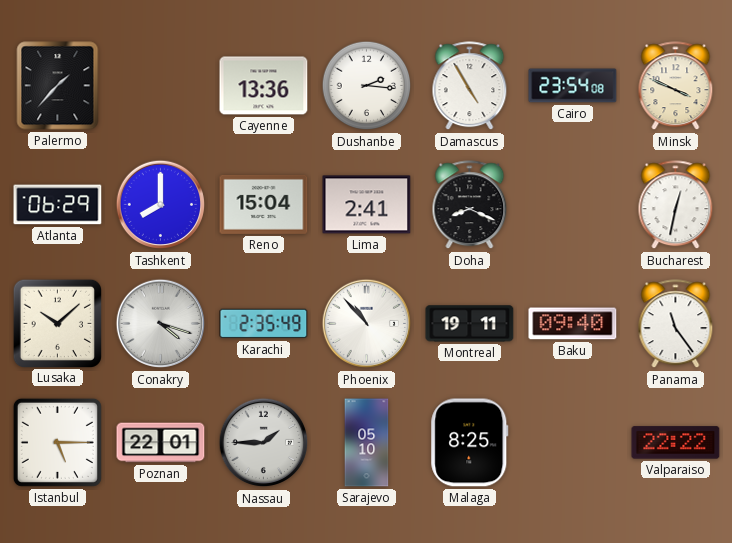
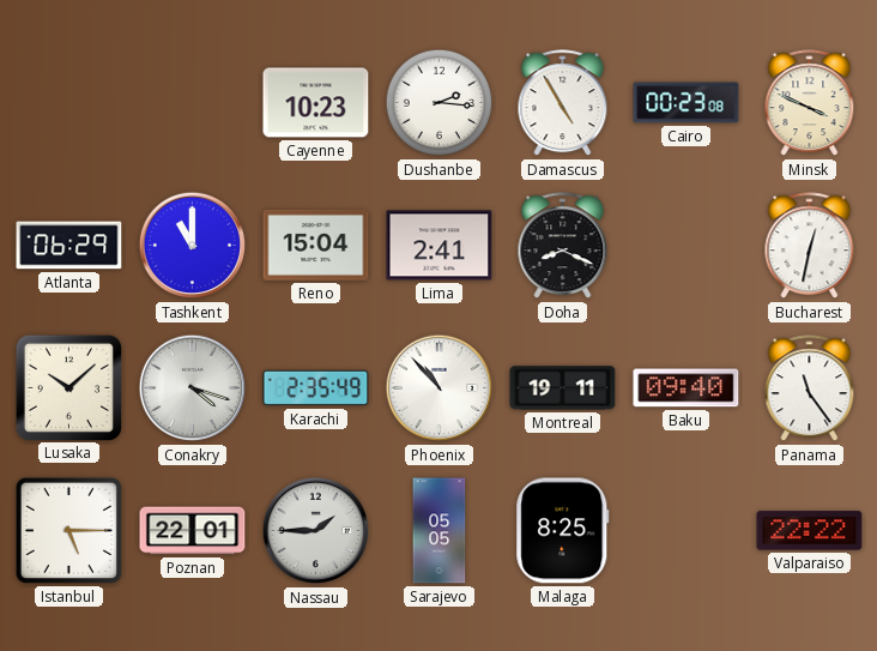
Palermo: 1:37 -> none
Cayenne: 13:36 -> 10:23
Cairo: 23:54 -> 00:23
Tashkent: 8:00 -> 11:00
Sarajevo: 05:10 -> 05:05
